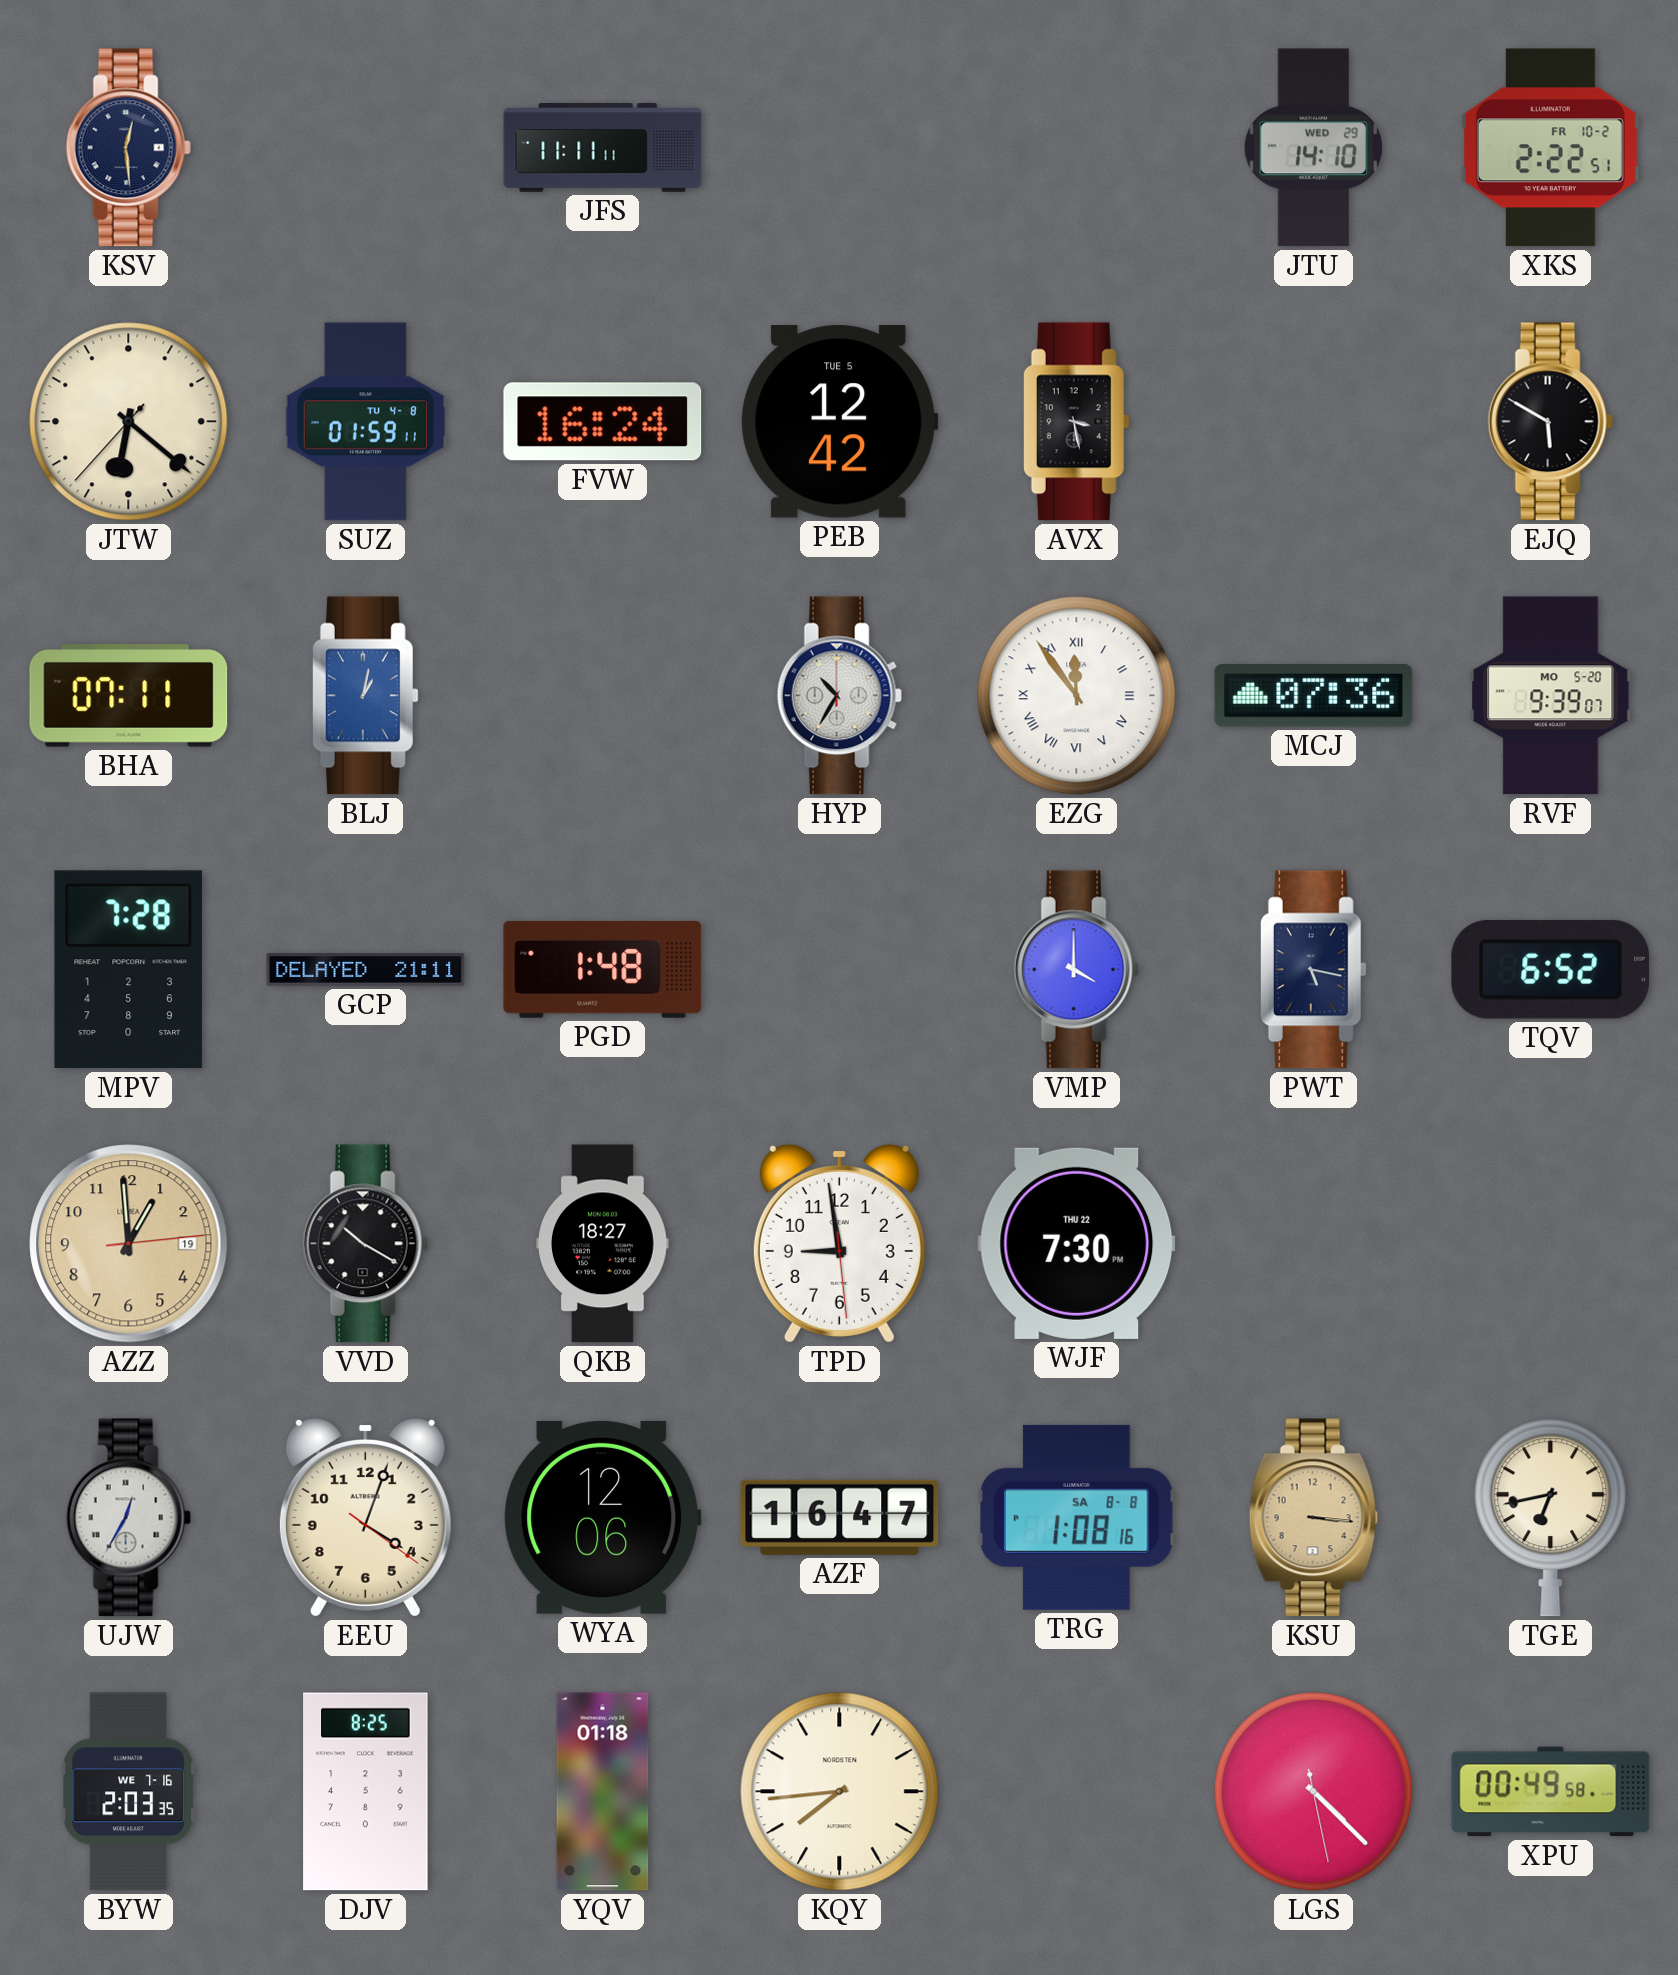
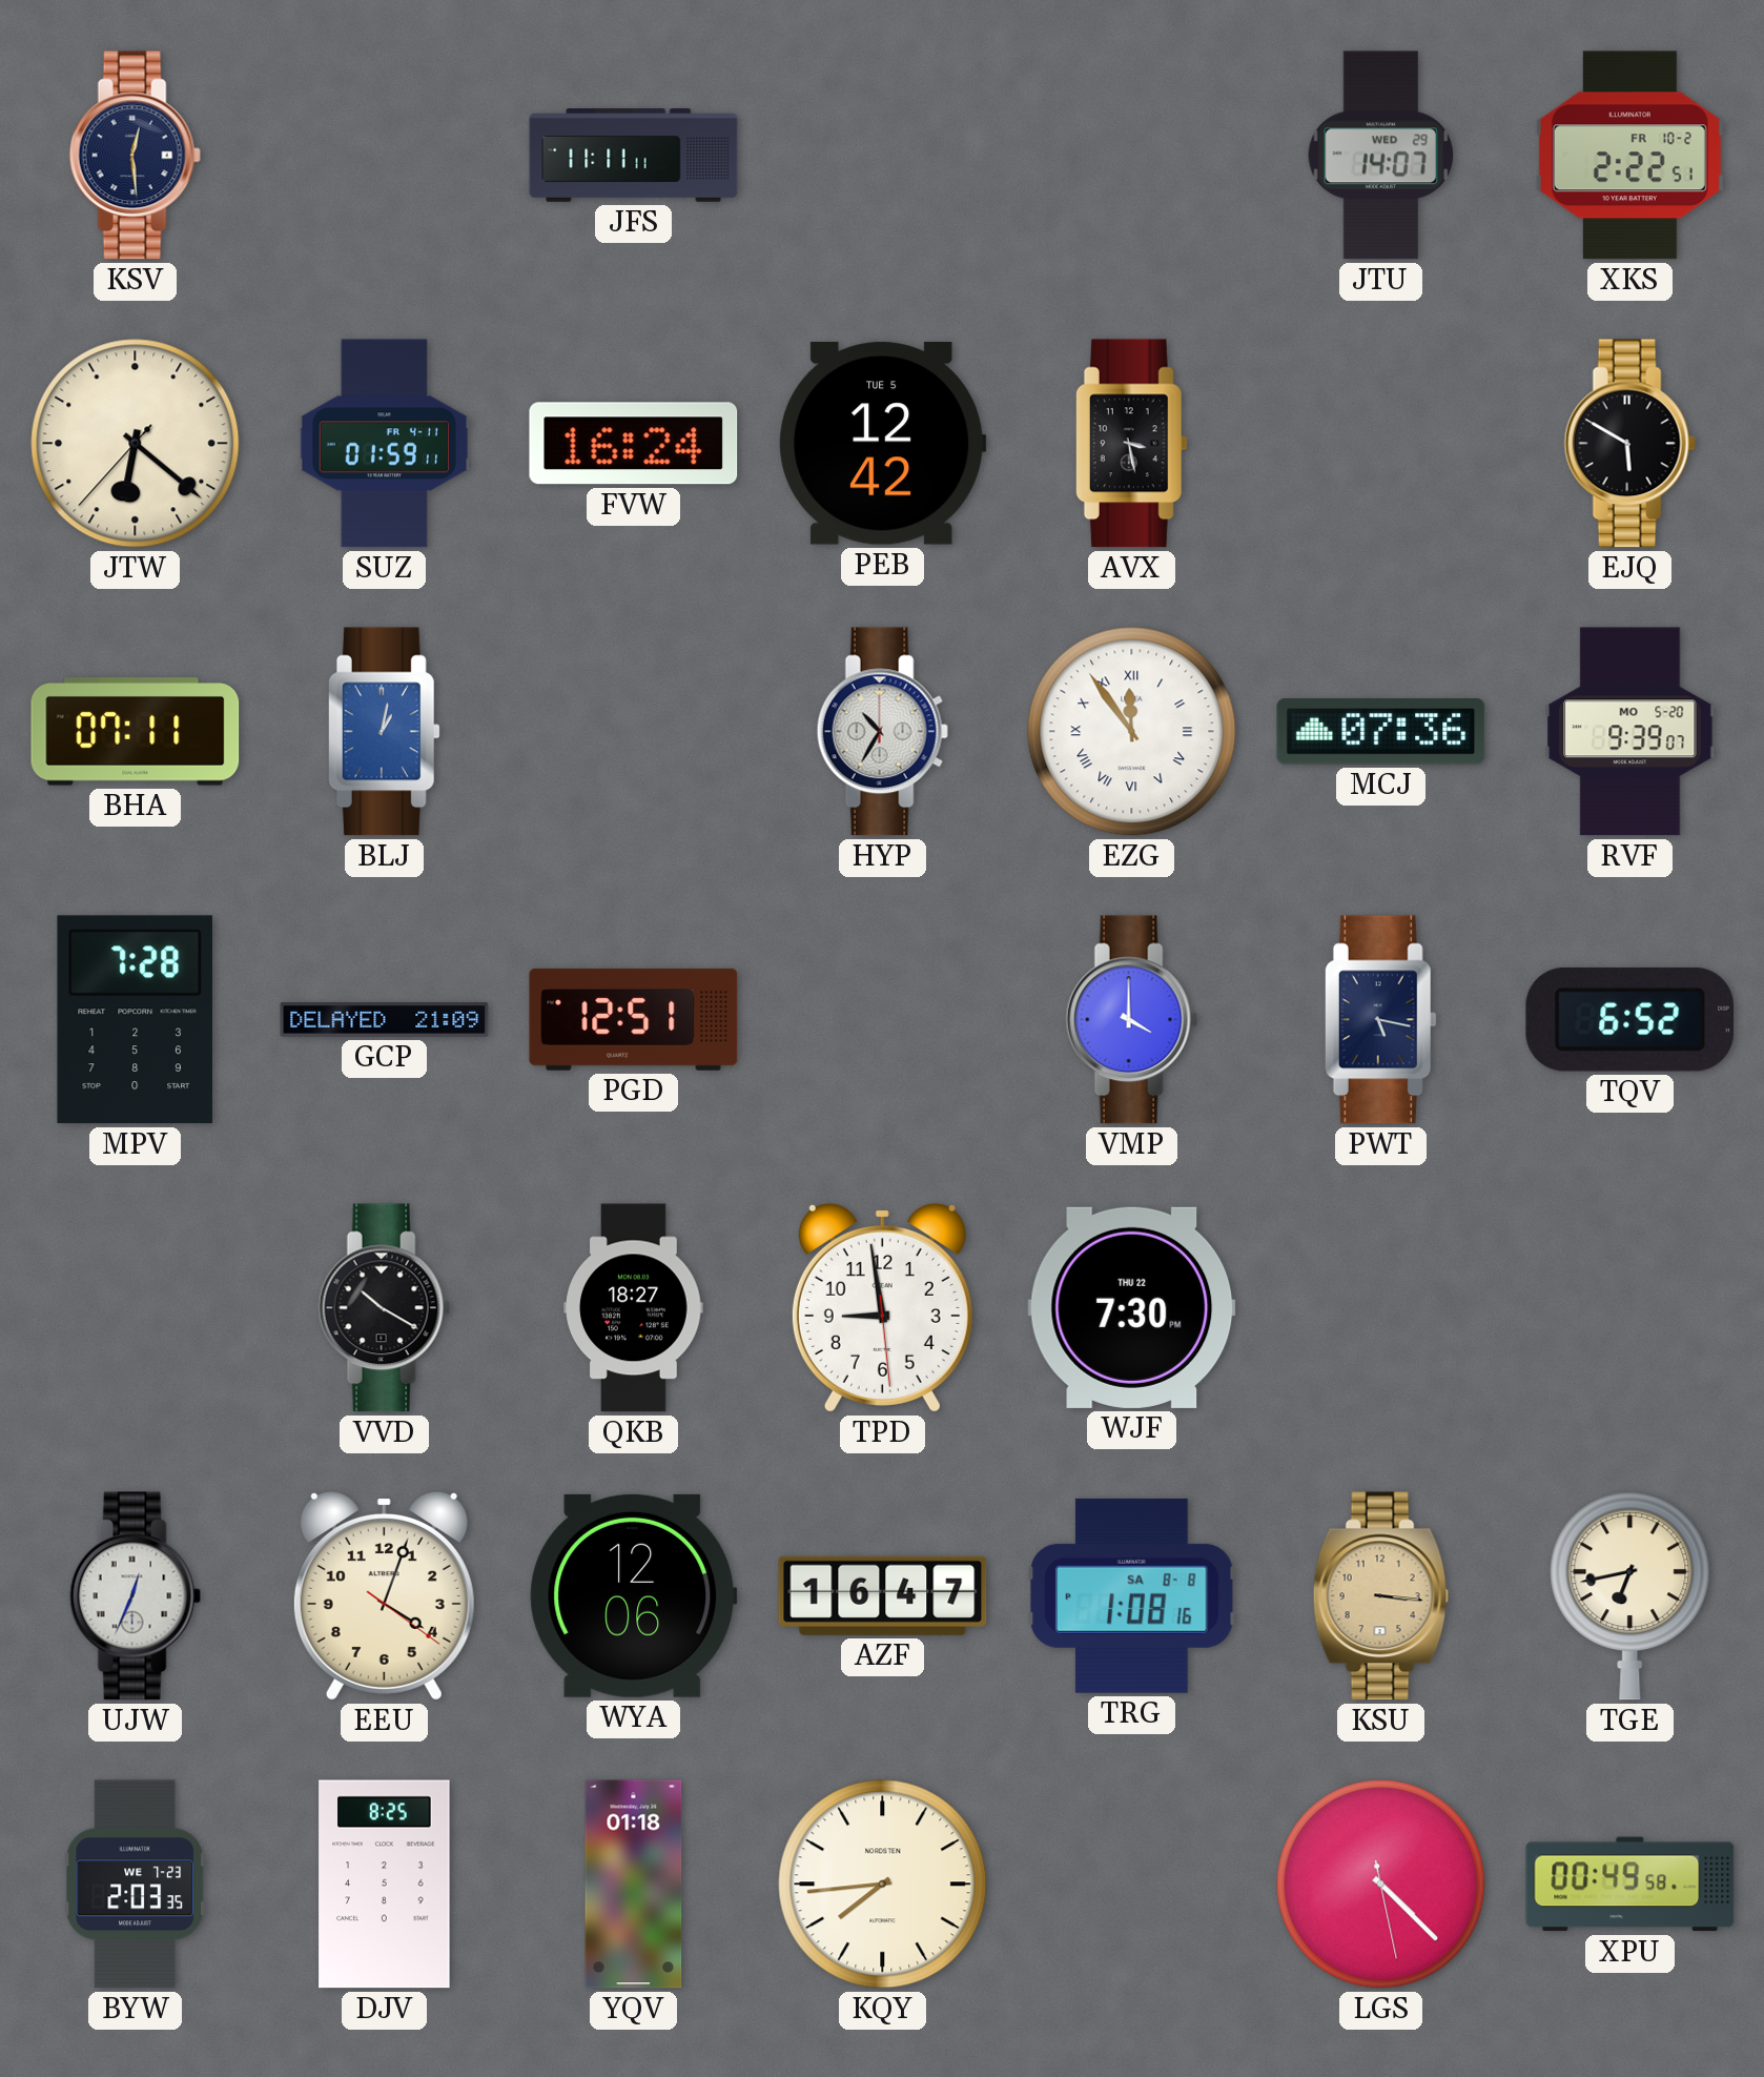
JTU: 14:10 -> 14:07
SUZ date: TU 4-8 -> FR 4-11
GCP: 21:11 -> 21:09
PGD: 1:48 -> 12:51
AZZ: 12:59 -> none
UJW: 12:35 -> 12:34
BYW date: WE 7-16 -> WE 7-23
